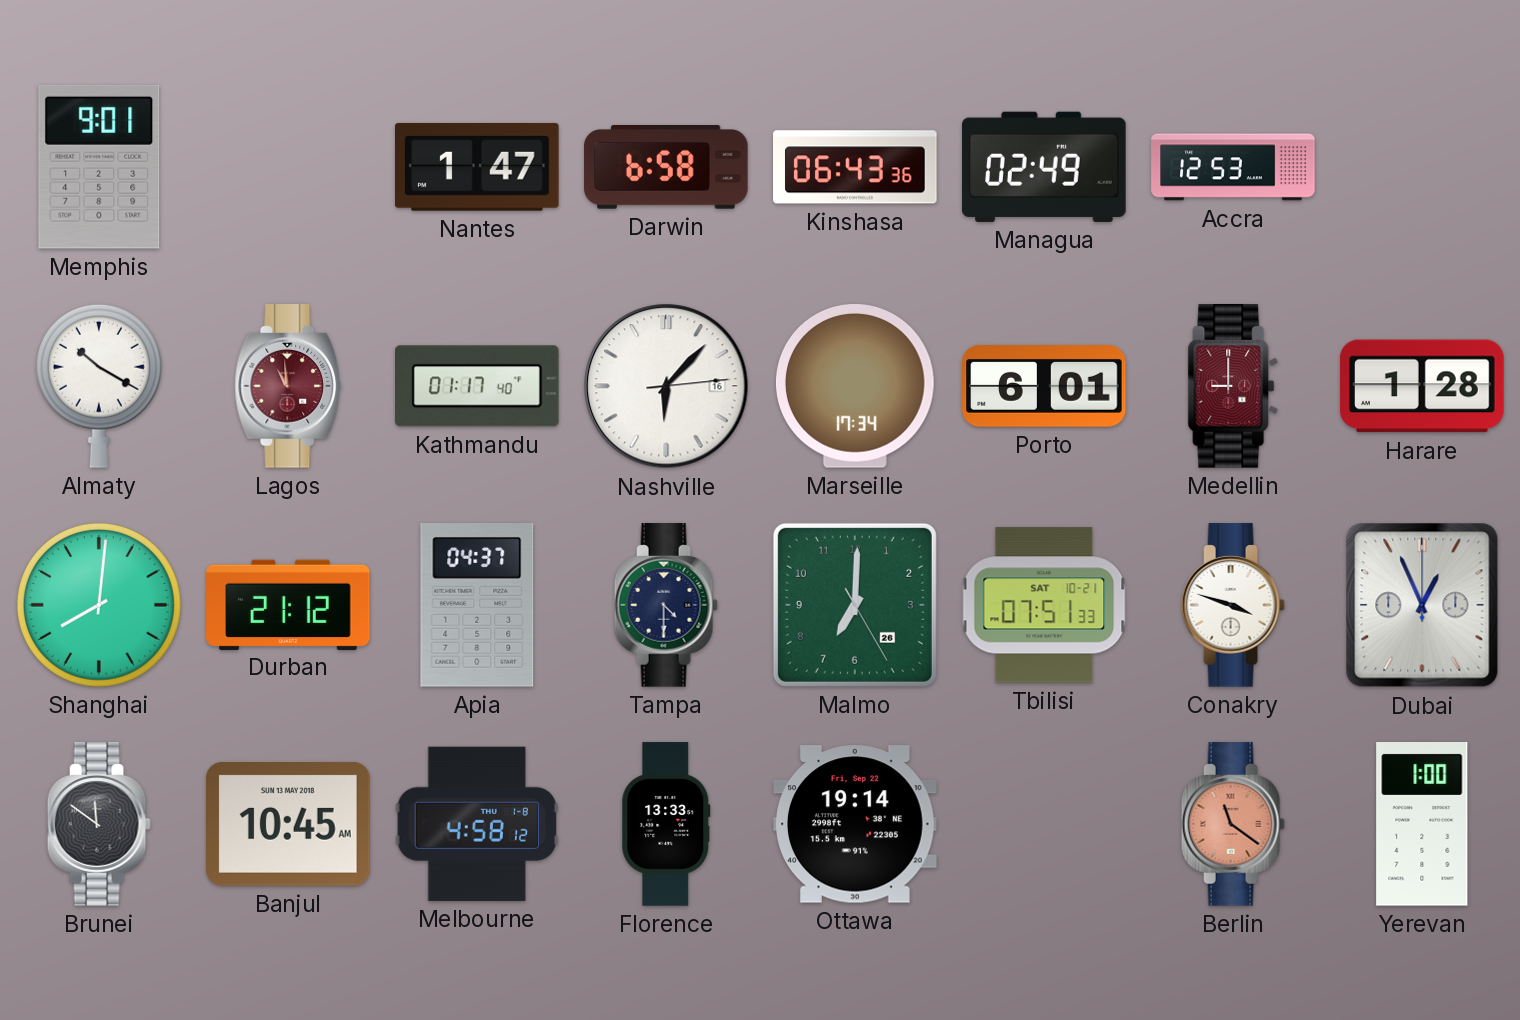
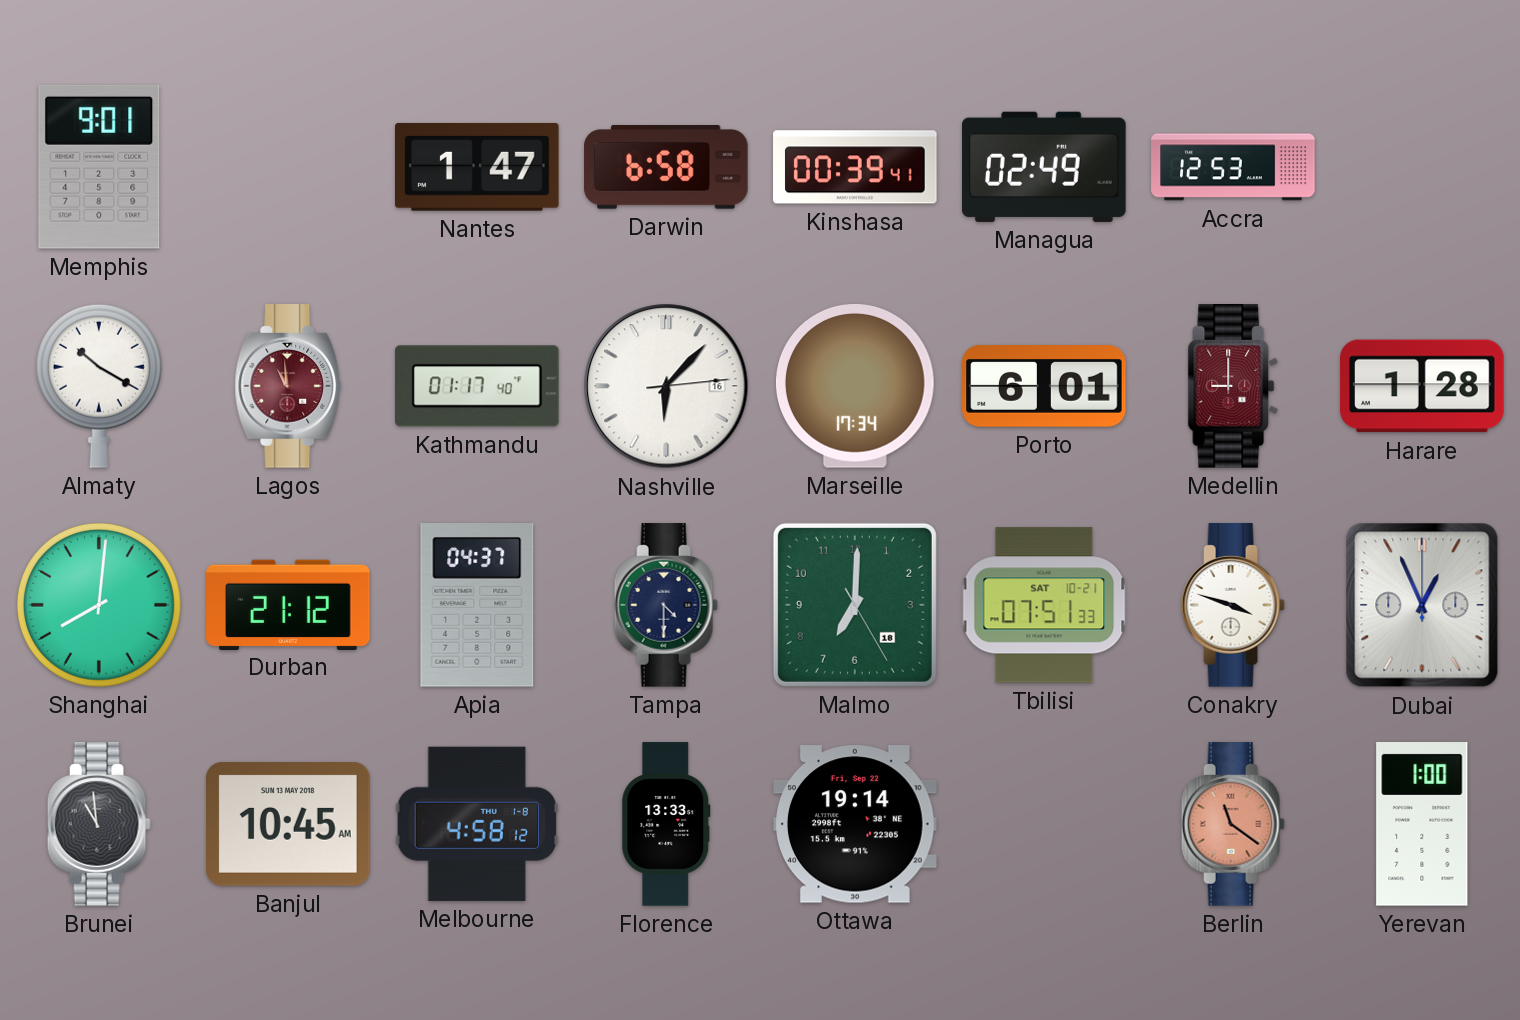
Kinshasa: 06:43 -> 00:39
Malmo date: 26 -> 18
Brunei: 11:51 -> 10:59
